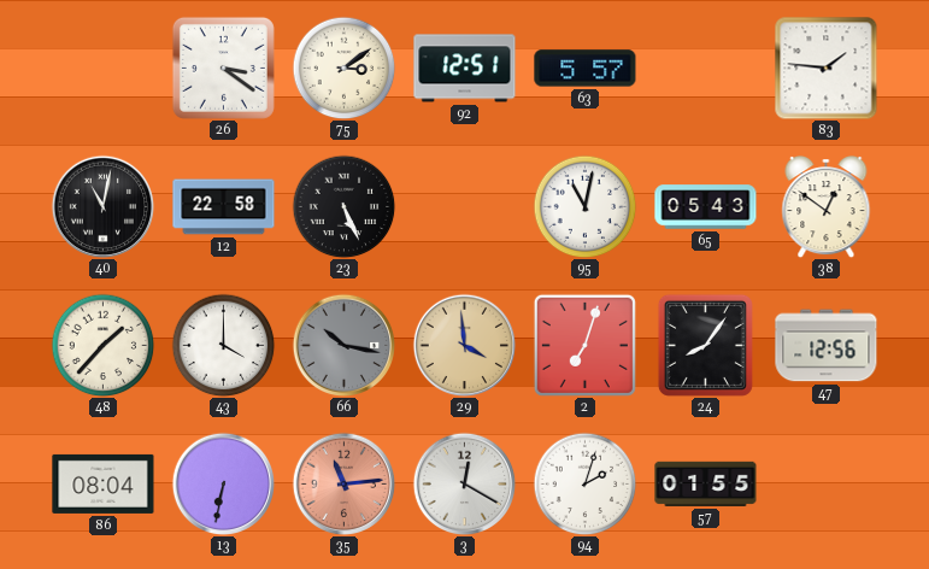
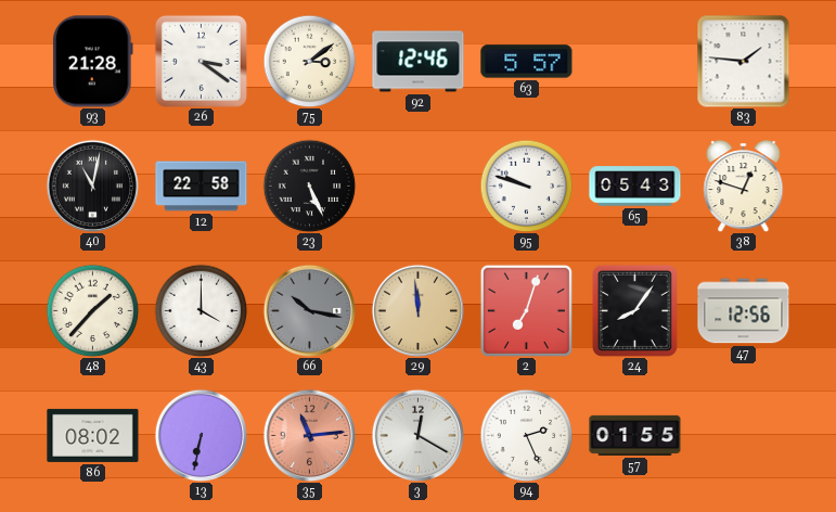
93: none -> 21:28
92: 12:51 -> 12:46
95: 11:02 -> 9:48
38: 12:51 -> 12:48
29: 3:59 -> 11:59
86: 08:04 -> 08:02
94: 2:03 -> 2:26
